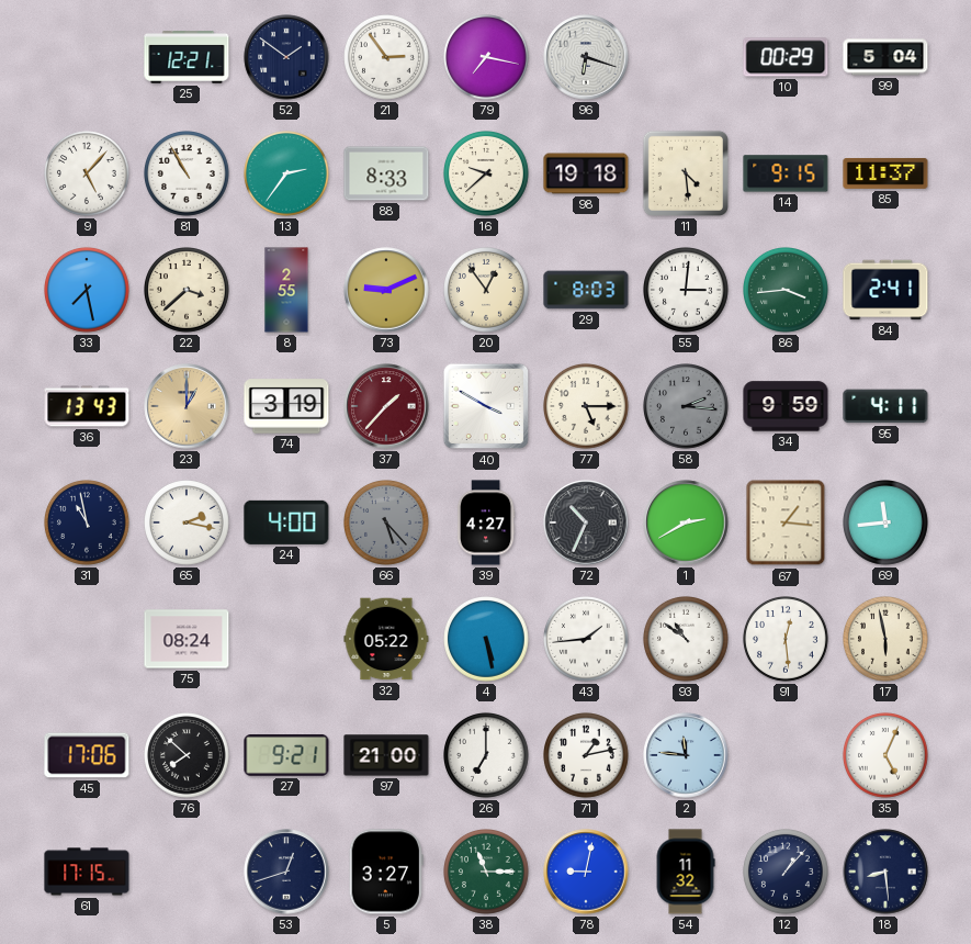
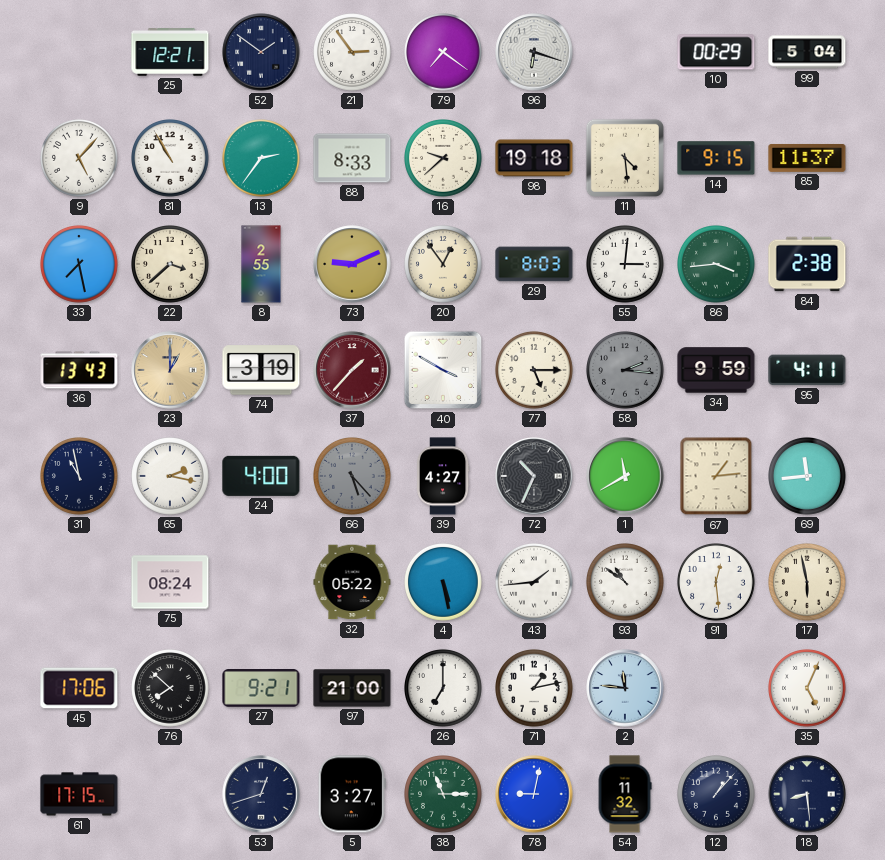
79: 7:17 -> 7:21
84: 2:41 -> 2:38
1: 2:40 -> 11:40
67: 1:16 -> 1:14
